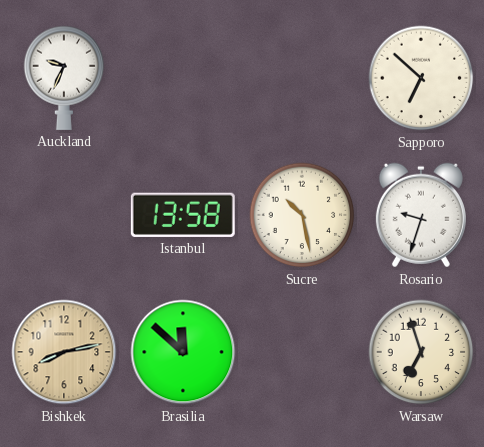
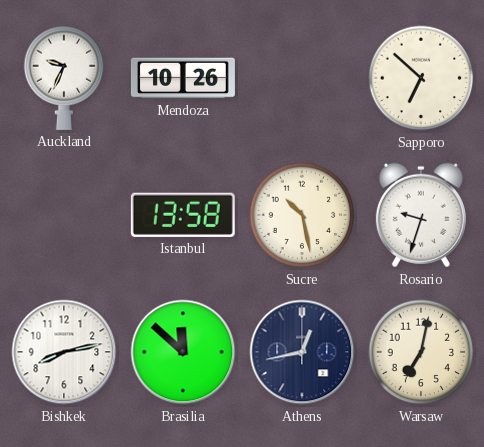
Mendoza: none -> 10:26
Bishkek dial: champagne -> white
Athens: none -> 12:43
Warsaw: 6:57 -> 7:02
